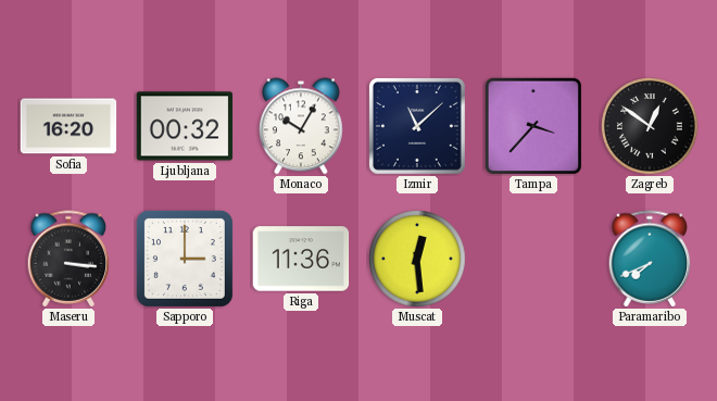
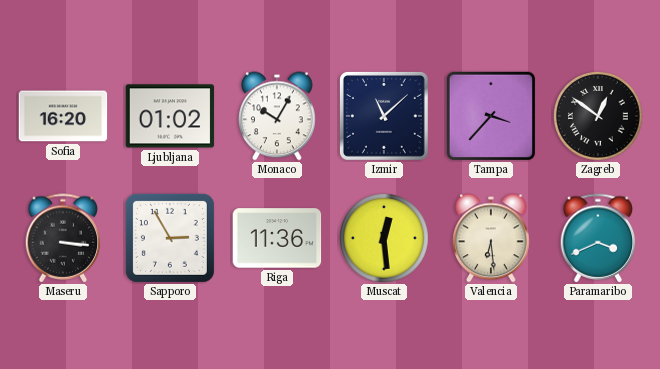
Ljubljana: 00:32 -> 01:02
Sapporo: 3:00 -> 2:55
Valencia: none -> 6:29
Paramaribo: 7:41 -> 3:41
